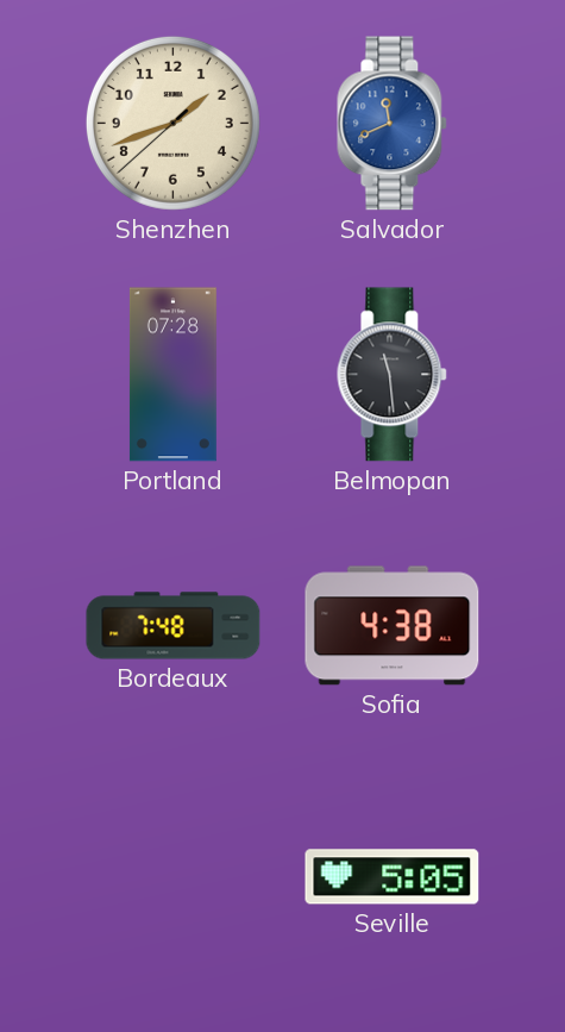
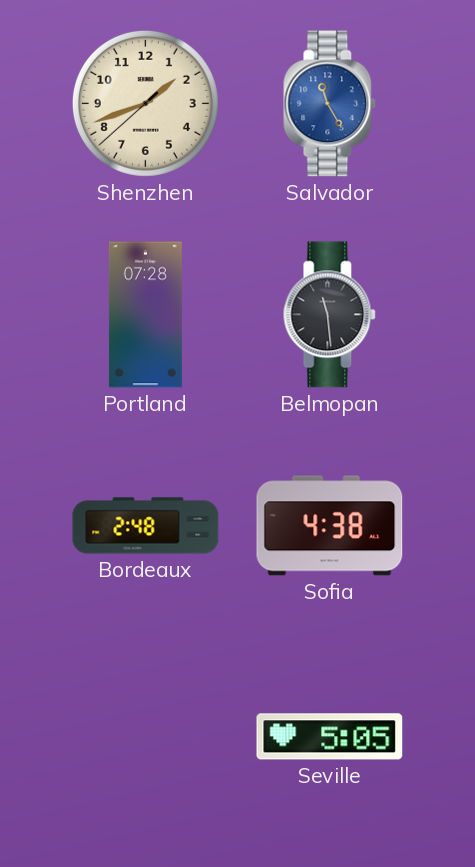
Salvador: 11:41 -> 11:25
Bordeaux: 7:48 -> 2:48
